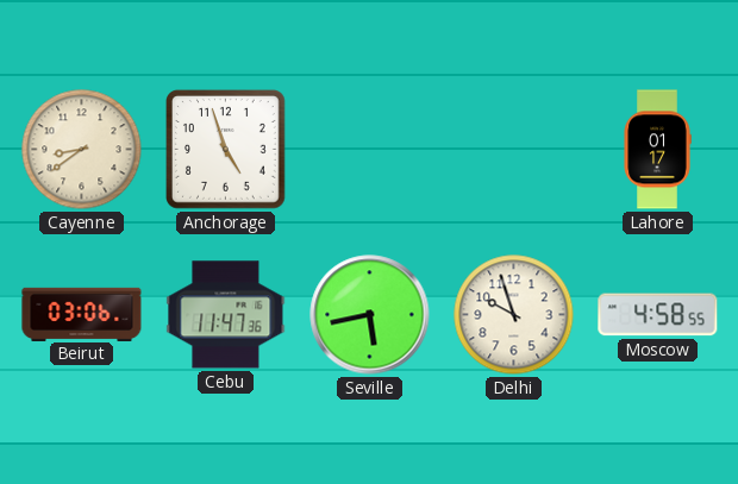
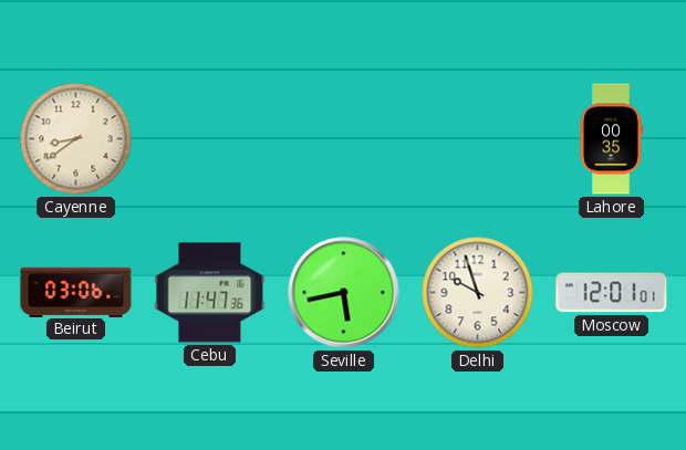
Anchorage: 4:57 -> none
Lahore: 01:17 -> 00:35
Moscow: 4:58 -> 12:01
